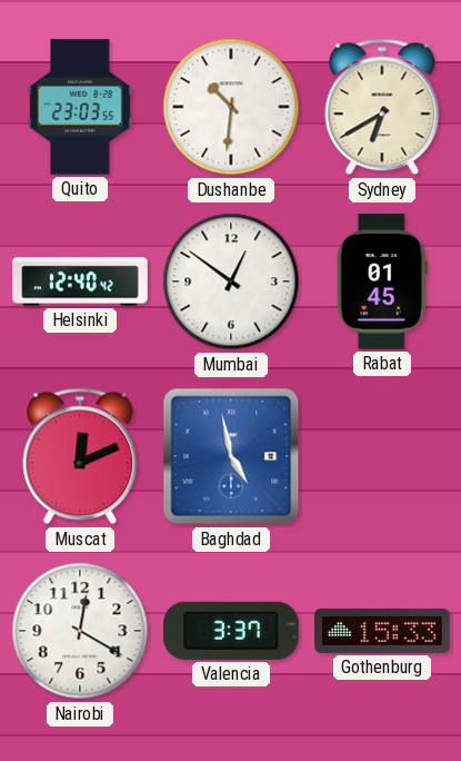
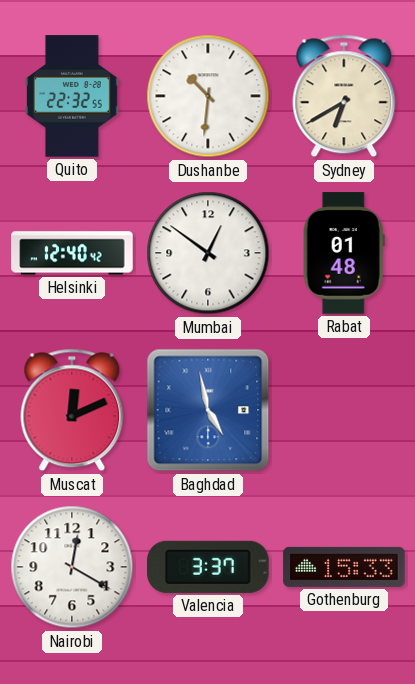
Quito: 23:03 -> 22:32
Rabat: 01:45 -> 01:48
